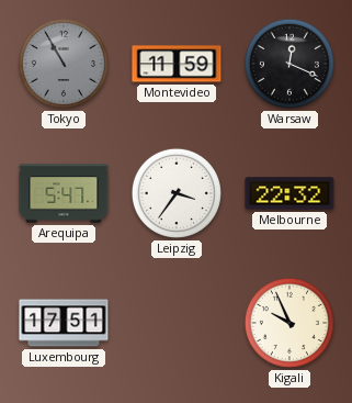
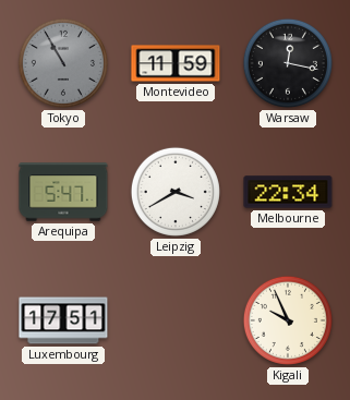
Warsaw: 12:19 -> 12:17
Leipzig: 3:36 -> 3:40
Melbourne: 22:32 -> 22:34
